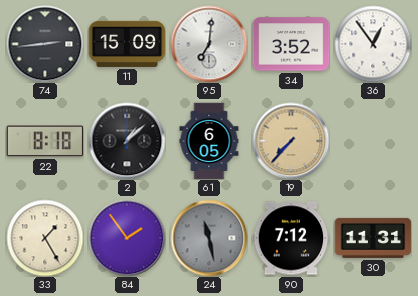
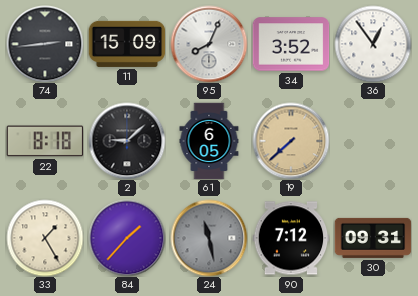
95: 7:01 -> 8:04
2: 1:08 -> 9:08
19: 7:37 -> 7:38
84: 1:54 -> 1:37
30: 11:31 -> 09:31
